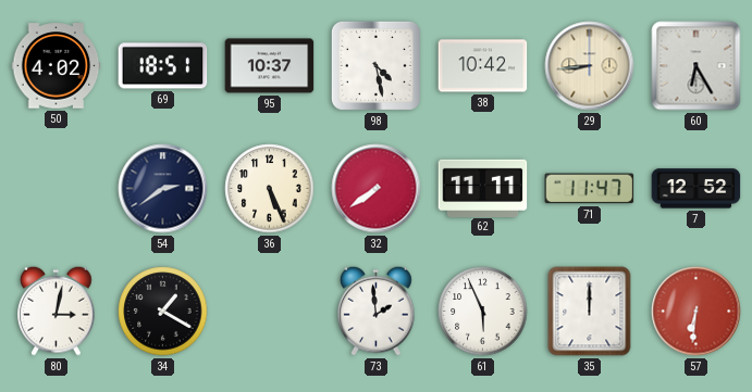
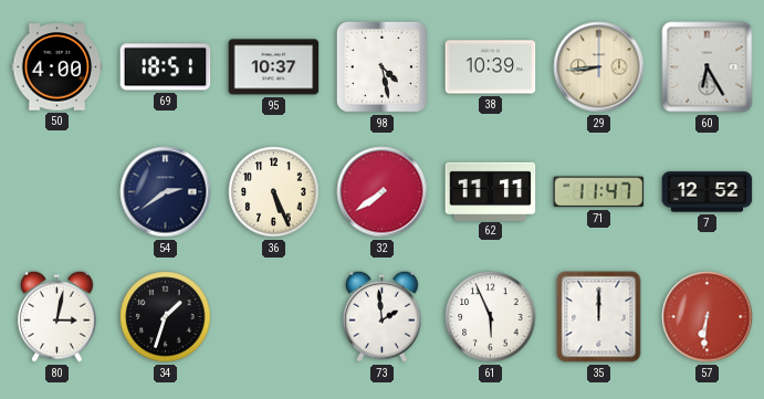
50: 4:02 -> 4:00
38: 10:42 -> 10:39
34: 1:20 -> 1:33
